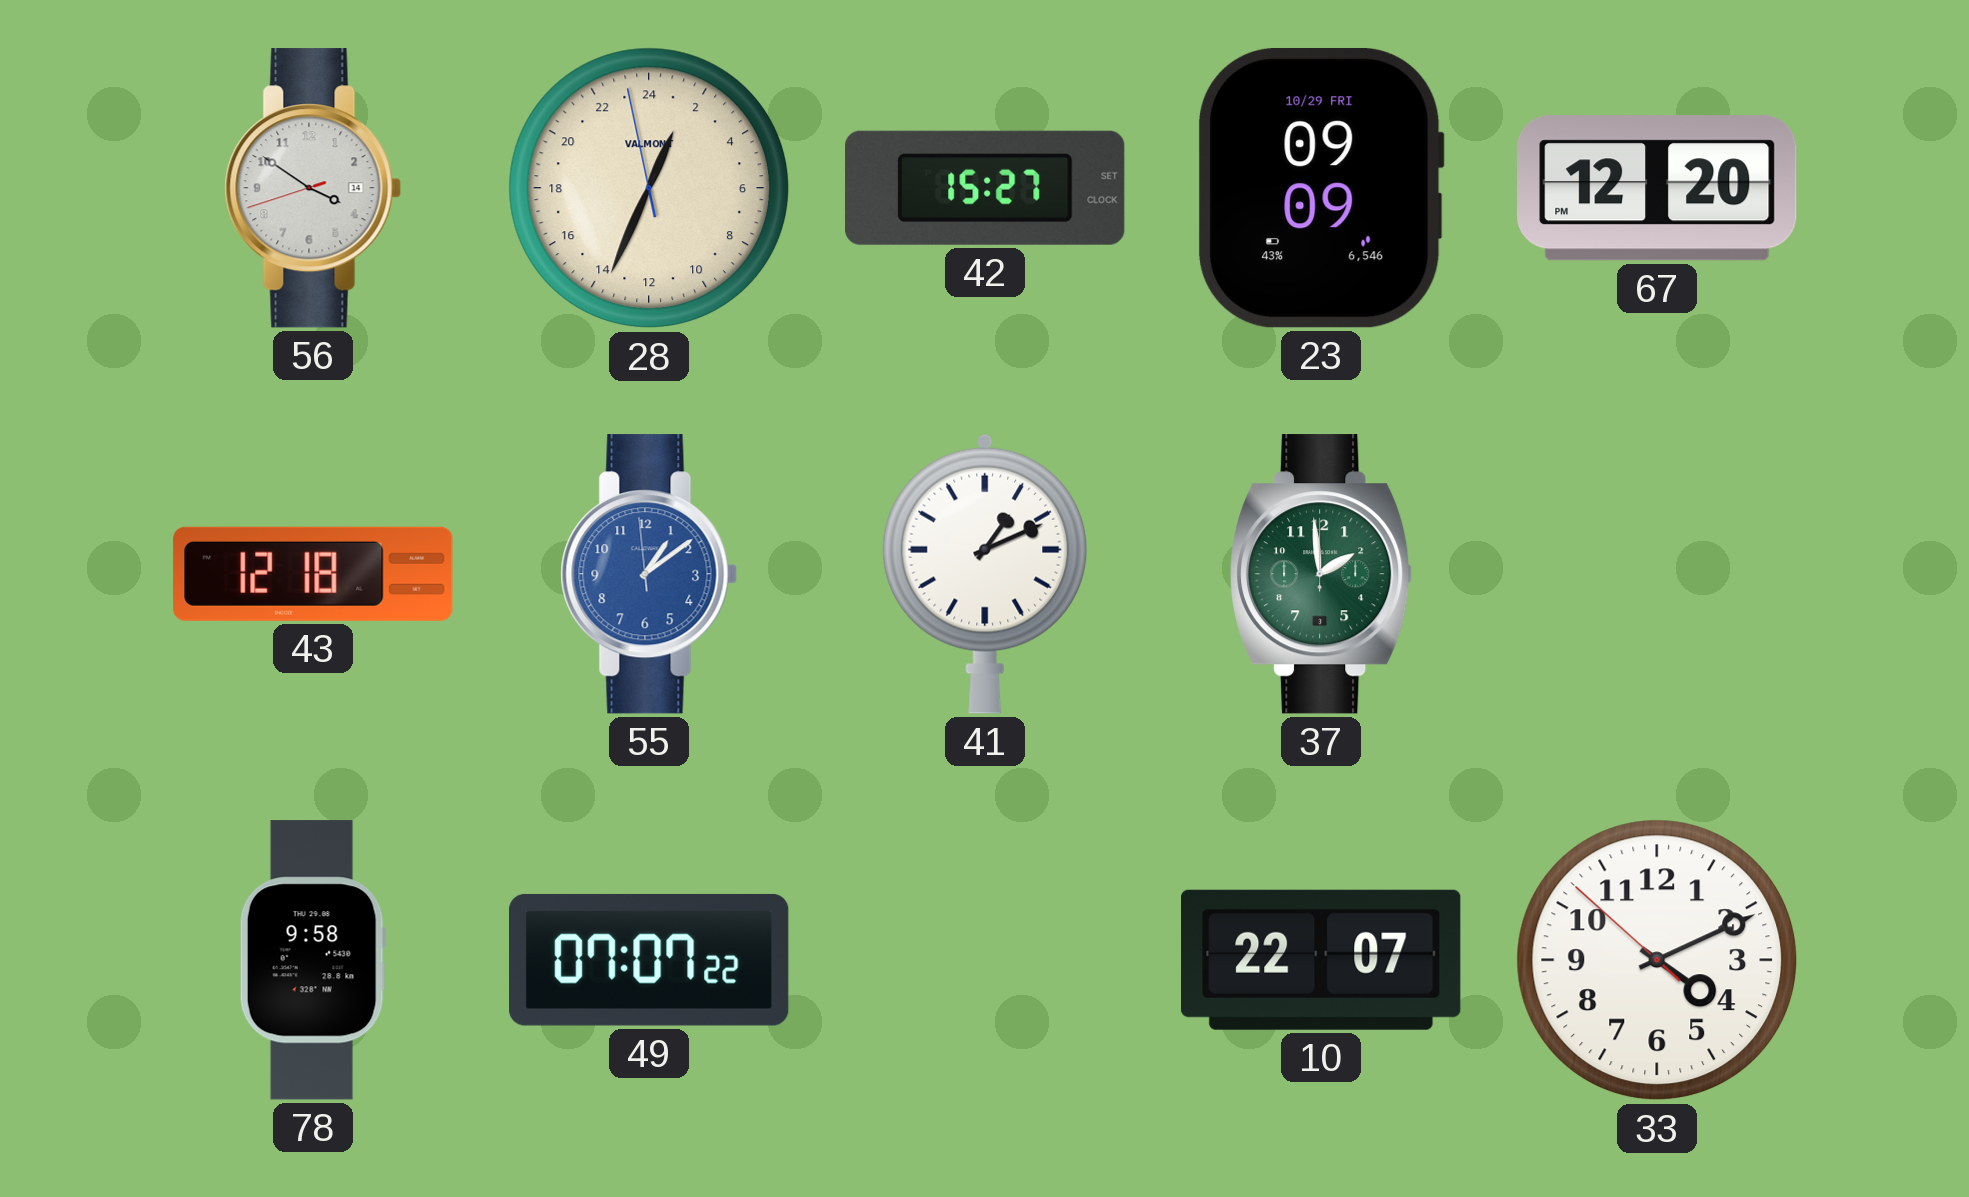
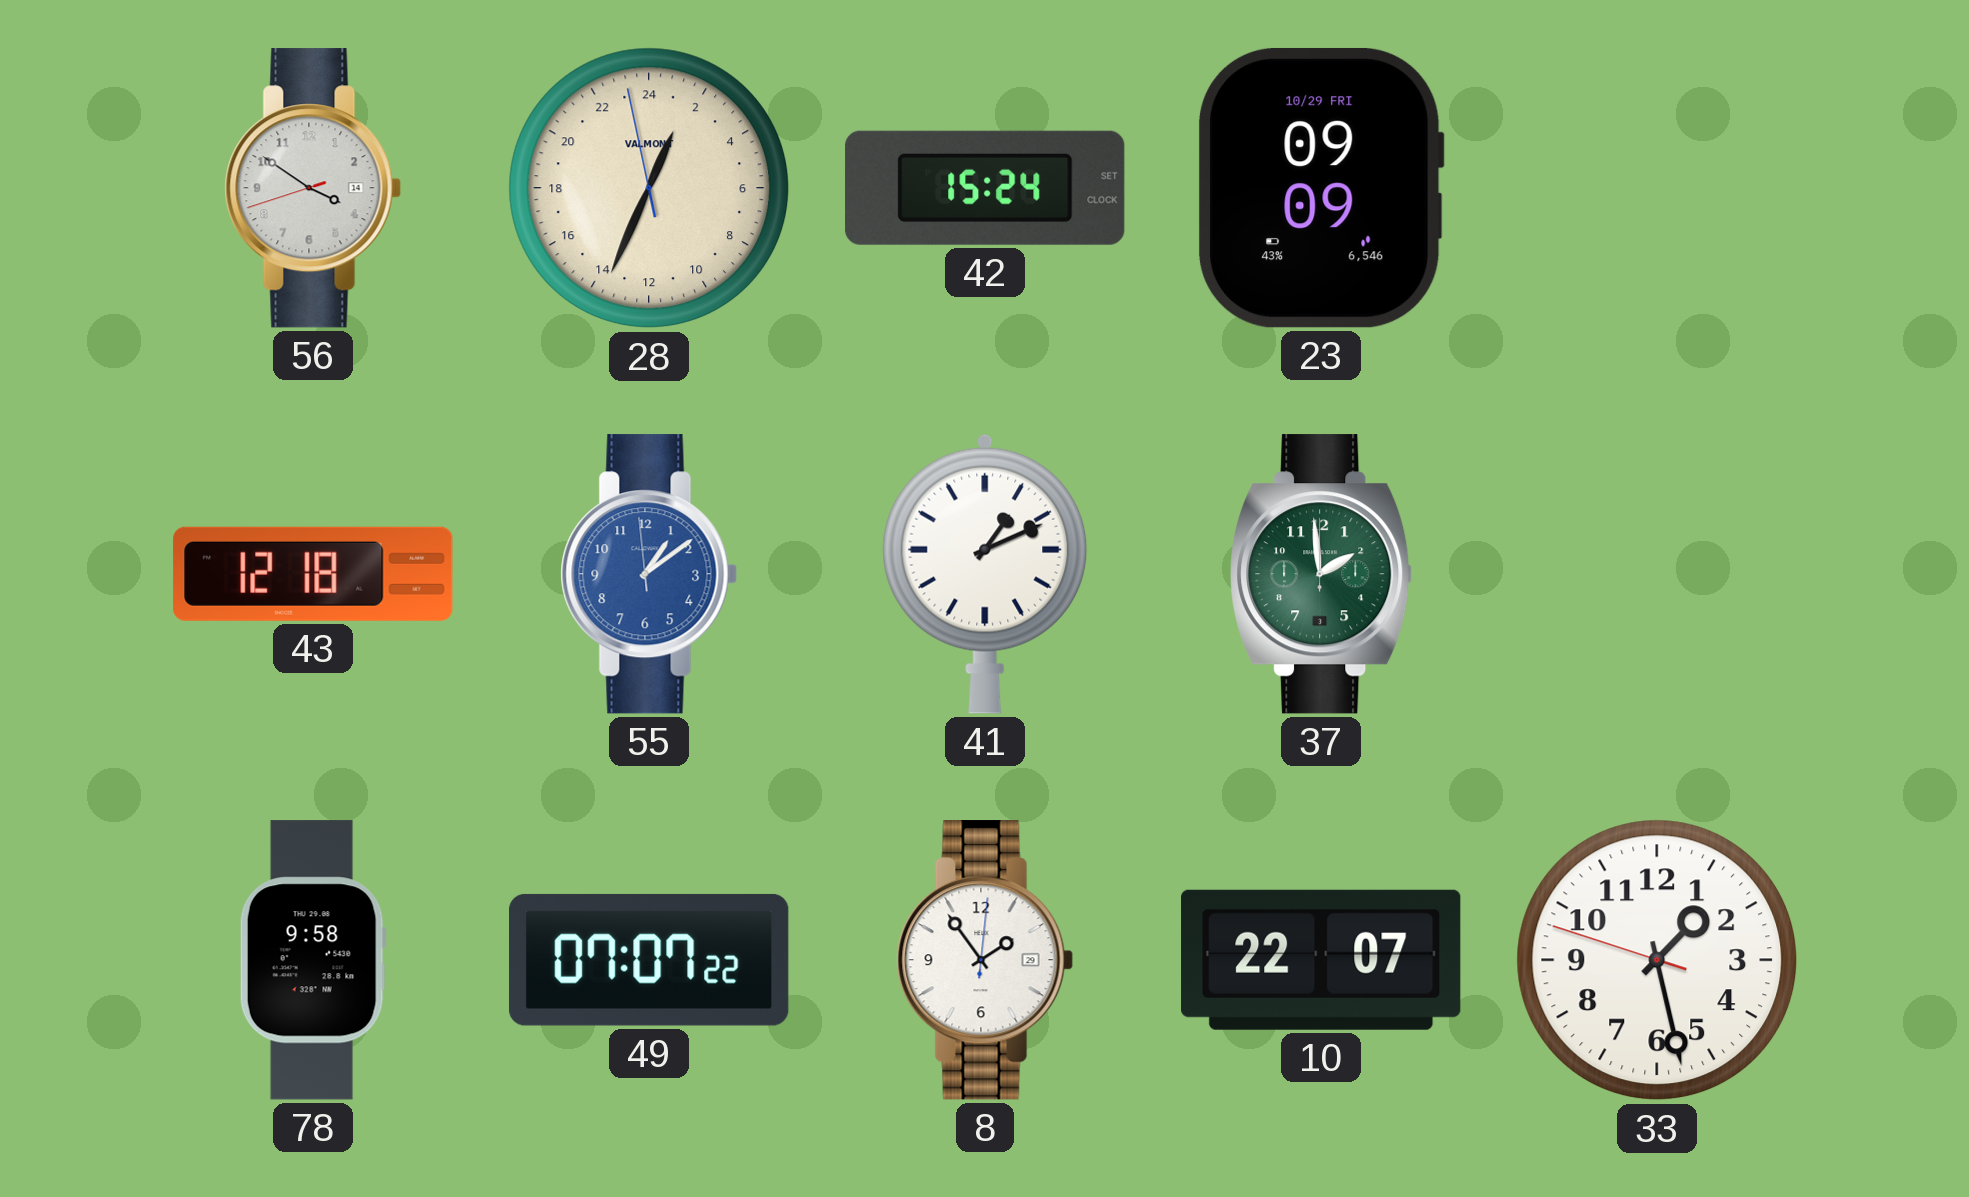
42: 15:27 -> 15:24
67: 12:20 -> none
8: none -> 1:54
33: 4:10 -> 1:27
